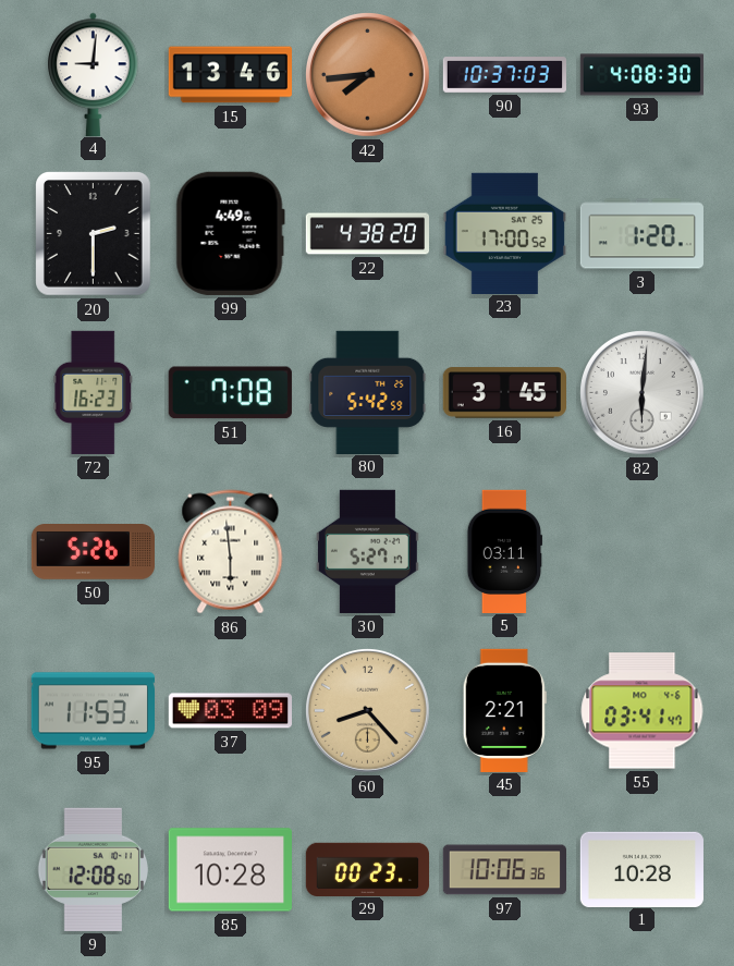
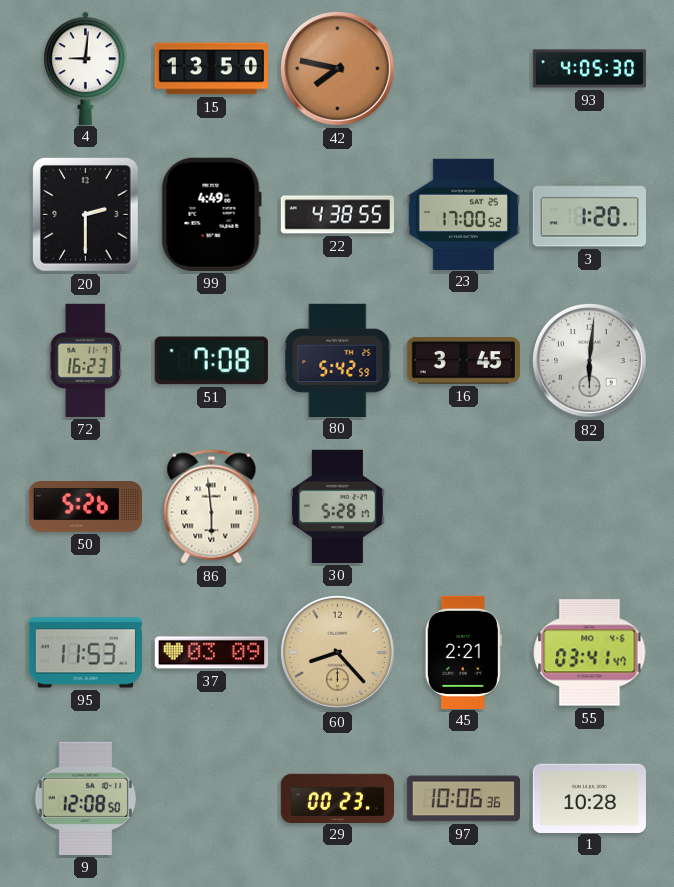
15: 13:46 -> 13:50
42: 7:44 -> 7:47
90: 10:37 -> none
93: 4:08 -> 4:05
22: 4:38:20 -> 4:38:55
30: 5:27 -> 5:28
5: 03:11 -> none
85: 10:28 -> none
